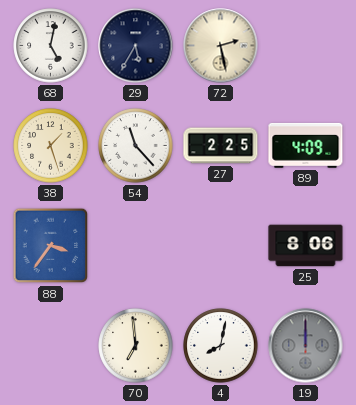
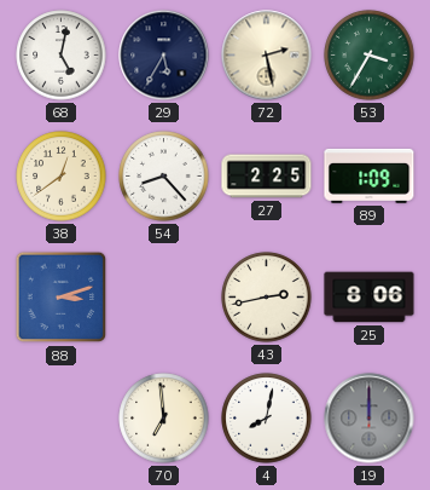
53: none -> 3:35
38: 1:27 -> 12:39
54: 11:23 -> 8:23
89: 4:09 -> 1:09
88: 3:36 -> 3:12
43: none -> 2:43
